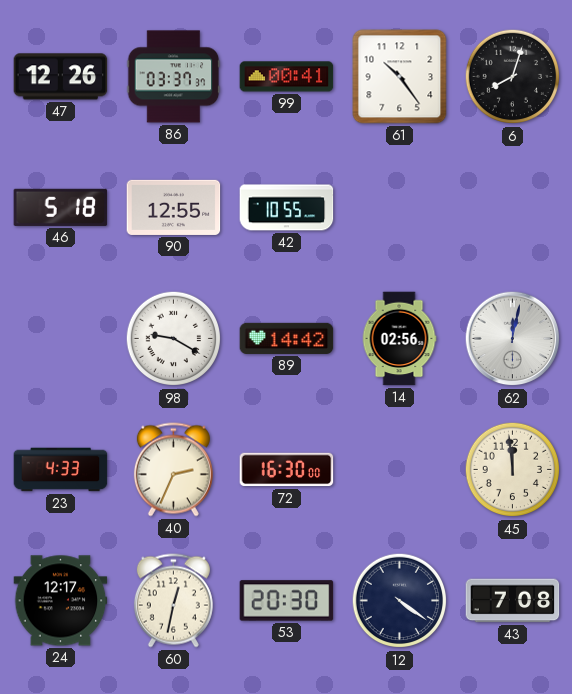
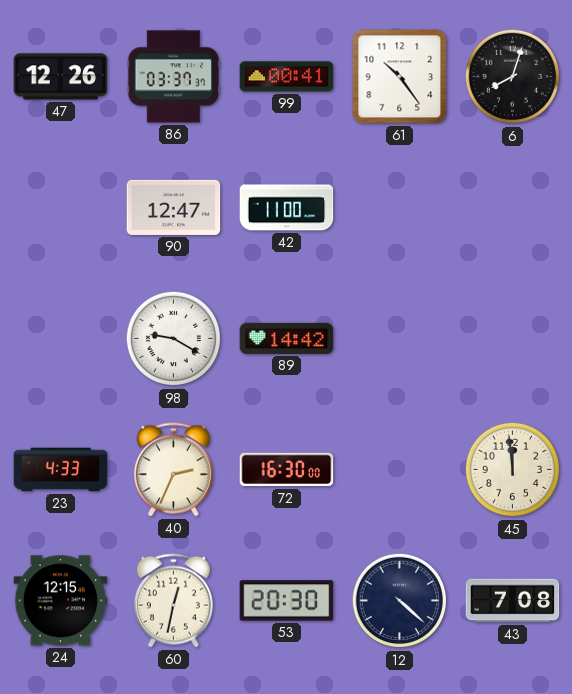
46: 5:18 -> none
90: 12:55 -> 12:47
42: 10:55 -> 11:00
14: 02:56 -> none
62: 12:02 -> none
24: 12:17 -> 12:15
12: 4:21 -> 4:22
